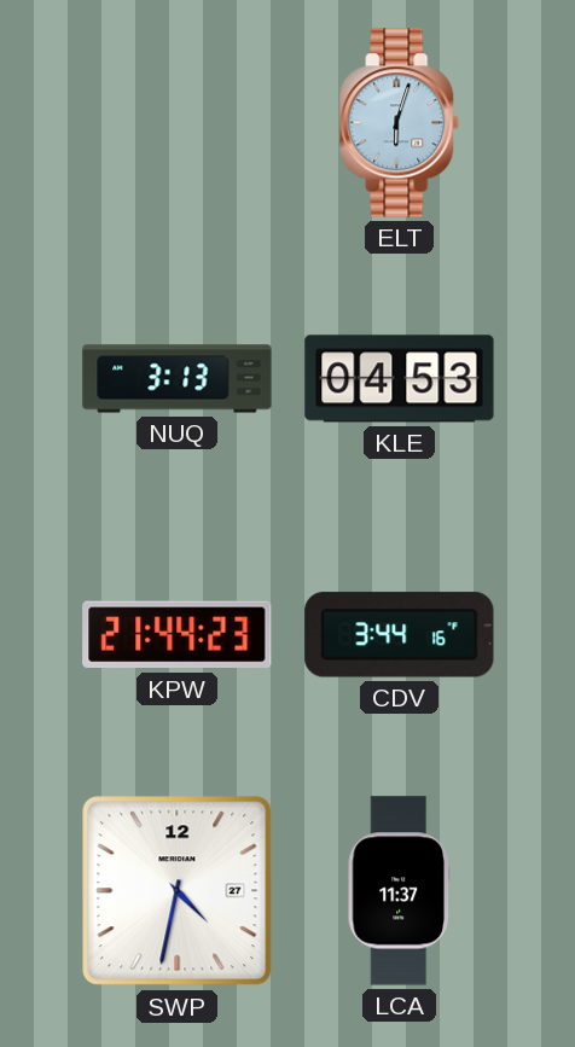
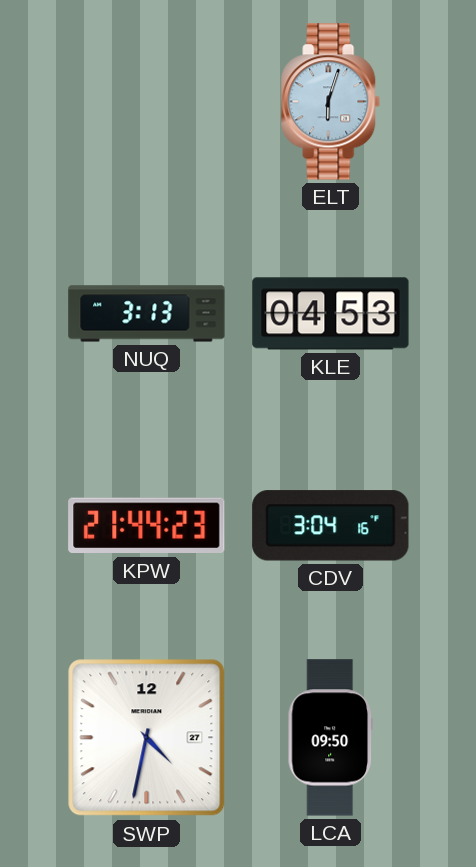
CDV: 3:44 -> 3:04
LCA: 11:37 -> 09:50
